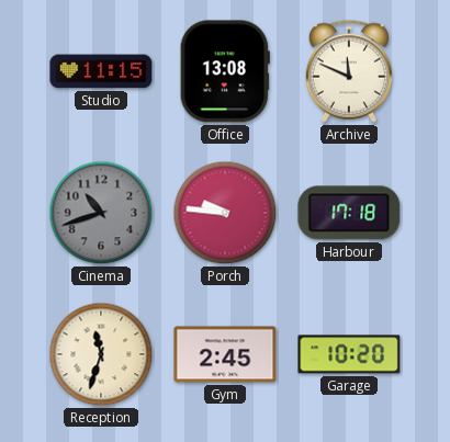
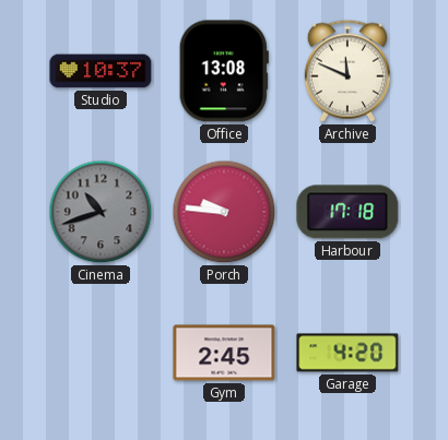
Studio: 11:15 -> 10:37
Reception: 11:33 -> none
Garage: 10:20 -> 4:20
